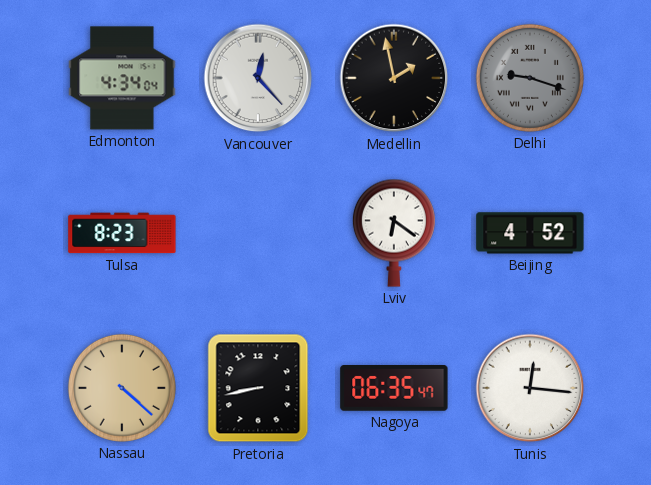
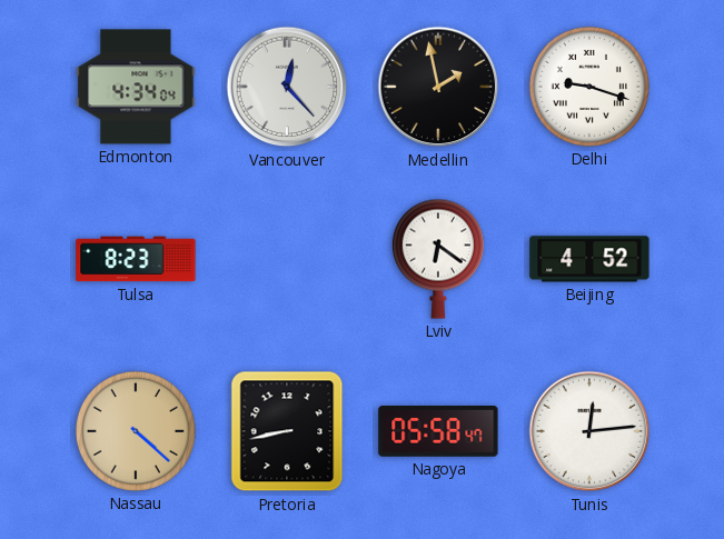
Delhi dial: grey -> white
Nagoya: 06:35 -> 05:58
Tunis: 12:16 -> 12:14
